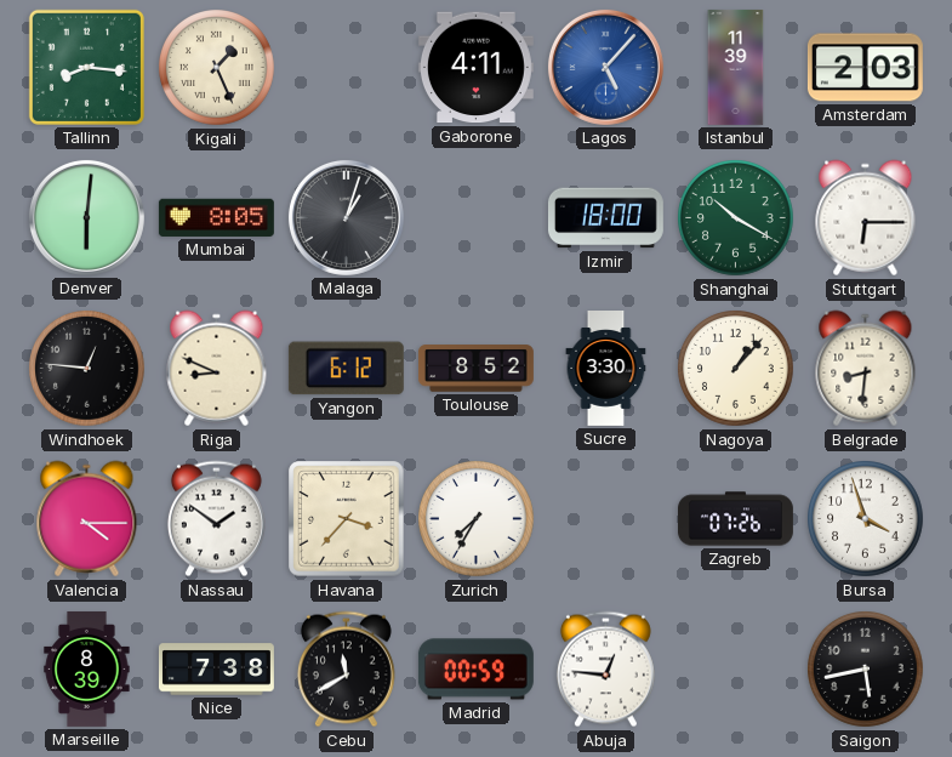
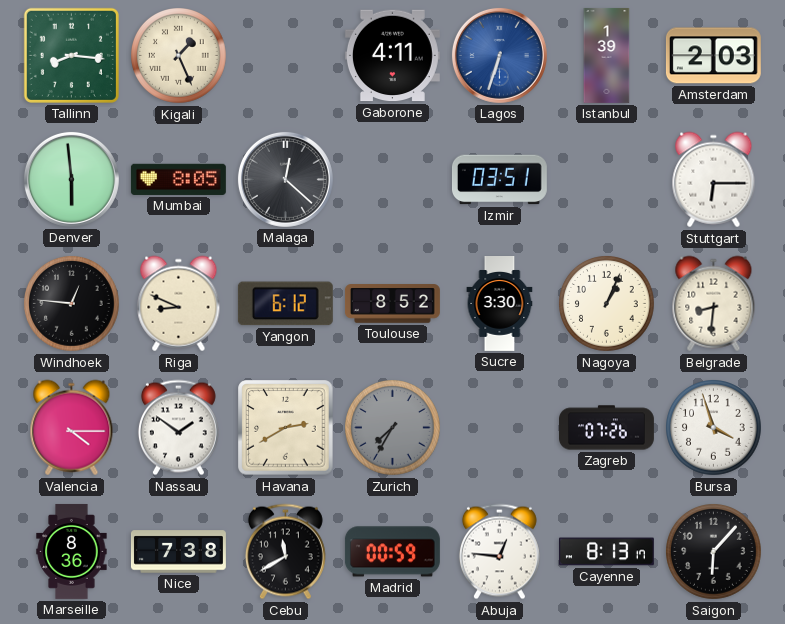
Lagos: 5:07 -> 6:33
Istanbul: 11:39 -> 1:39
Denver: 6:01 -> 5:59
Malaga: 1:03 -> 12:22
Izmir: 18:00 -> 03:51
Shanghai: 10:20 -> none
Nagoya: 1:07 -> 1:04
Havana: 3:37 -> 2:40
Zurich dial: white -> grey
Marseille: 8:39 -> 8:36
Cayenne: none -> 8:13
Saigon: 5:43 -> 6:07
